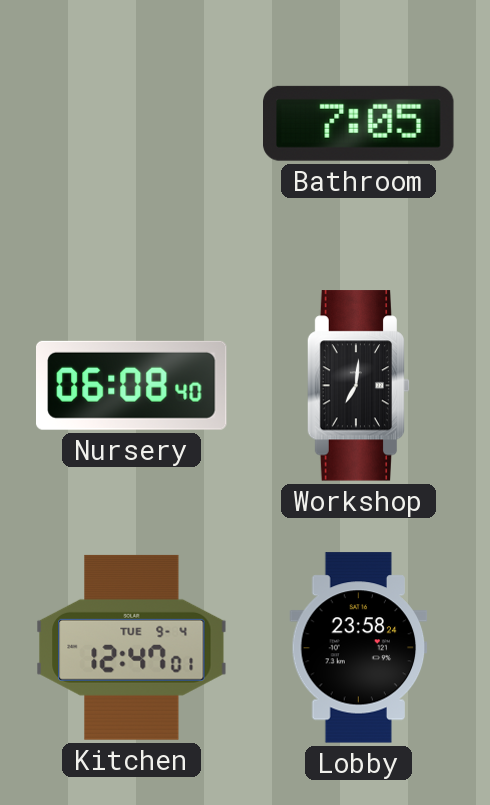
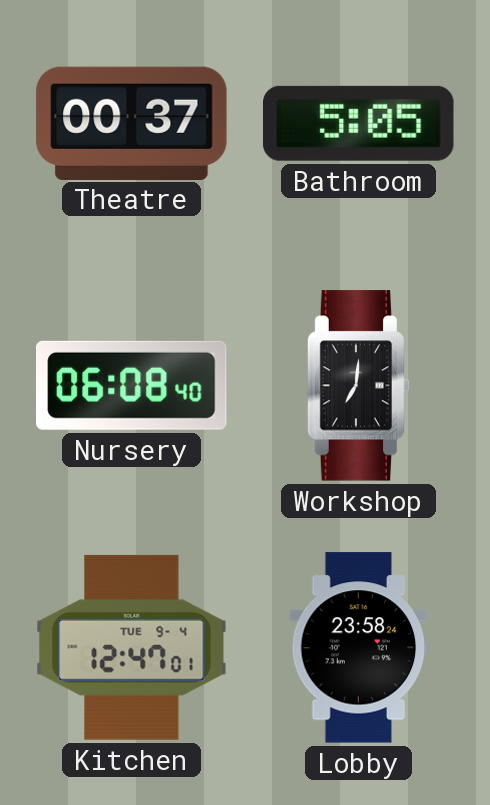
Theatre: none -> 00:37
Bathroom: 7:05 -> 5:05
